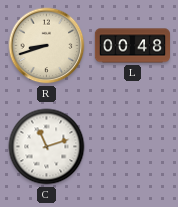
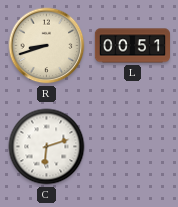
L: 00:48 -> 00:51
C: 11:12 -> 6:12
